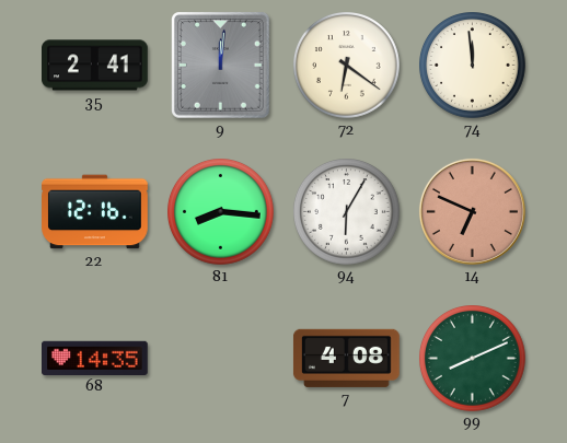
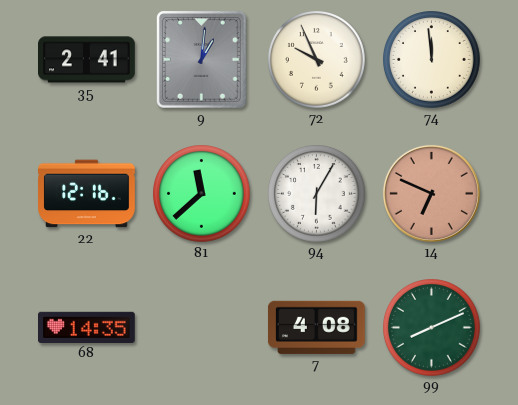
9: 12:01 -> 1:01
72: 6:21 -> 9:56
81: 8:16 -> 11:38
